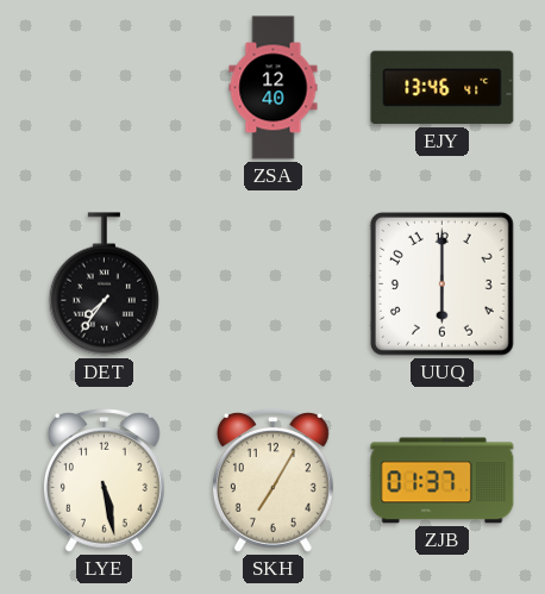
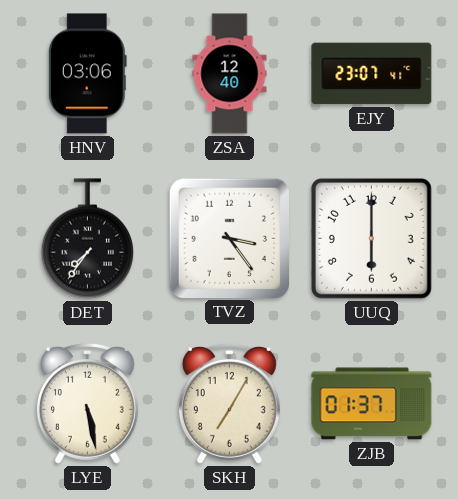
HNV: none -> 03:06
EJY: 13:46 -> 23:07
TVZ: none -> 3:24
